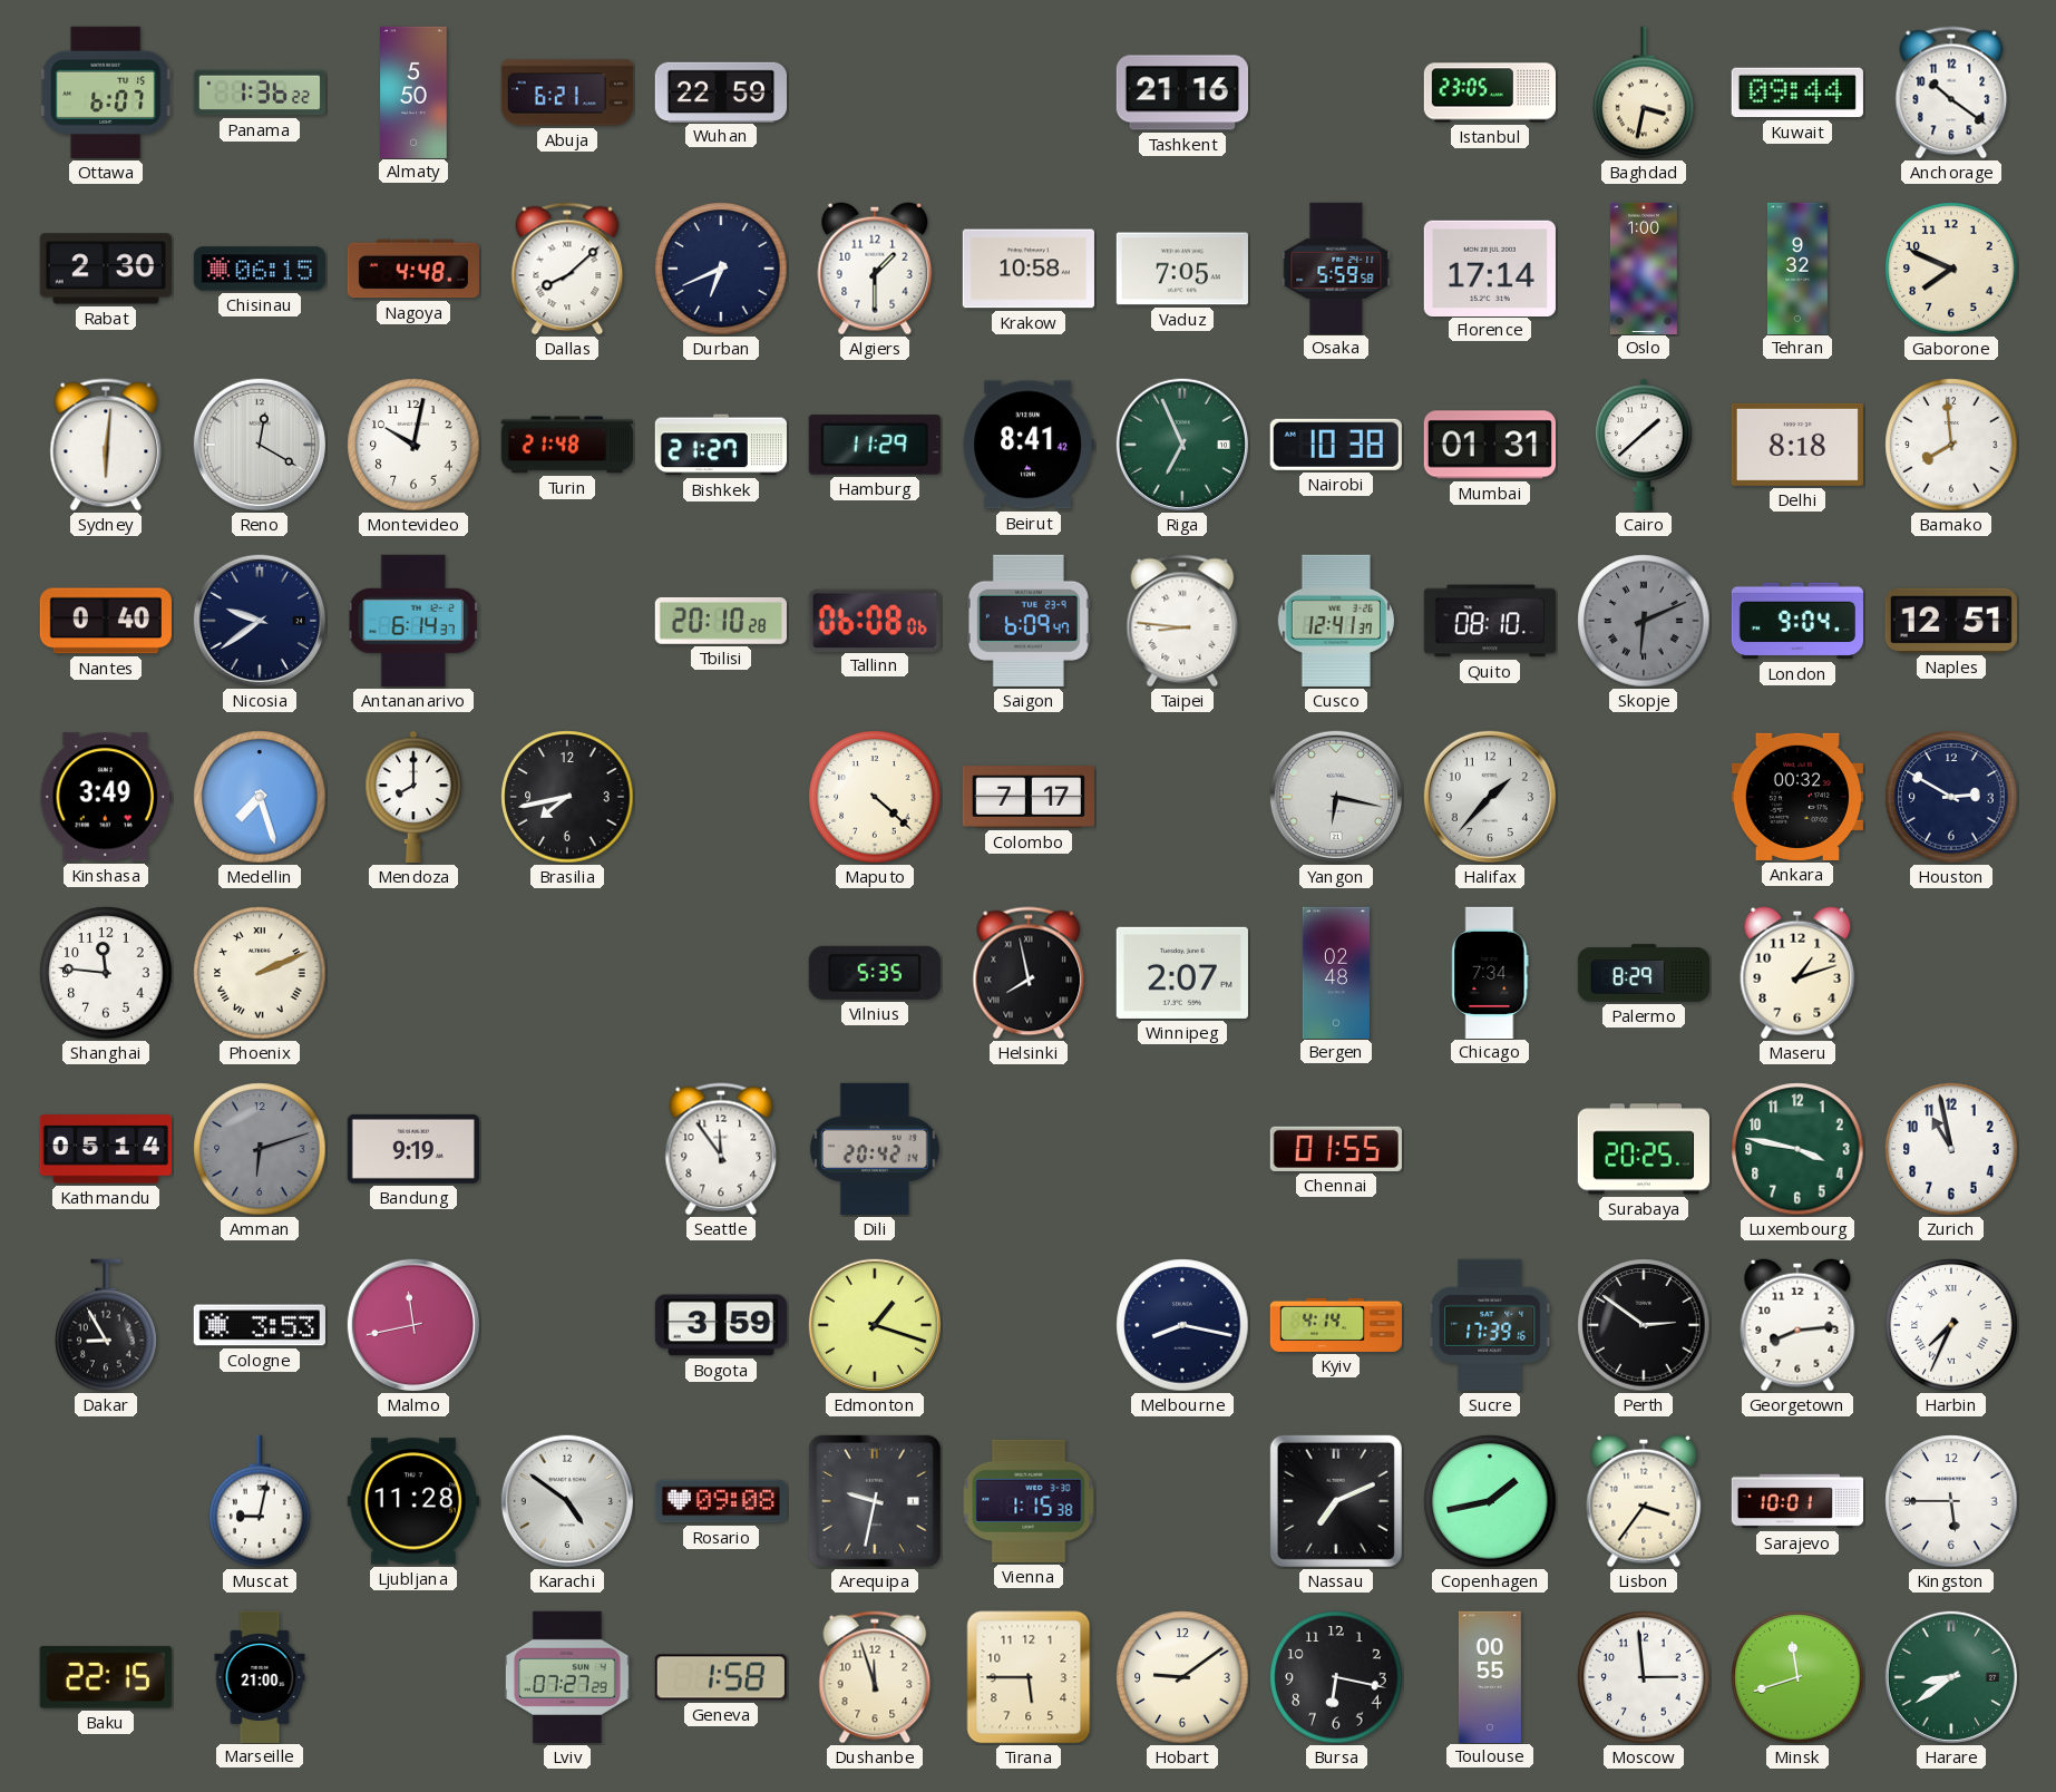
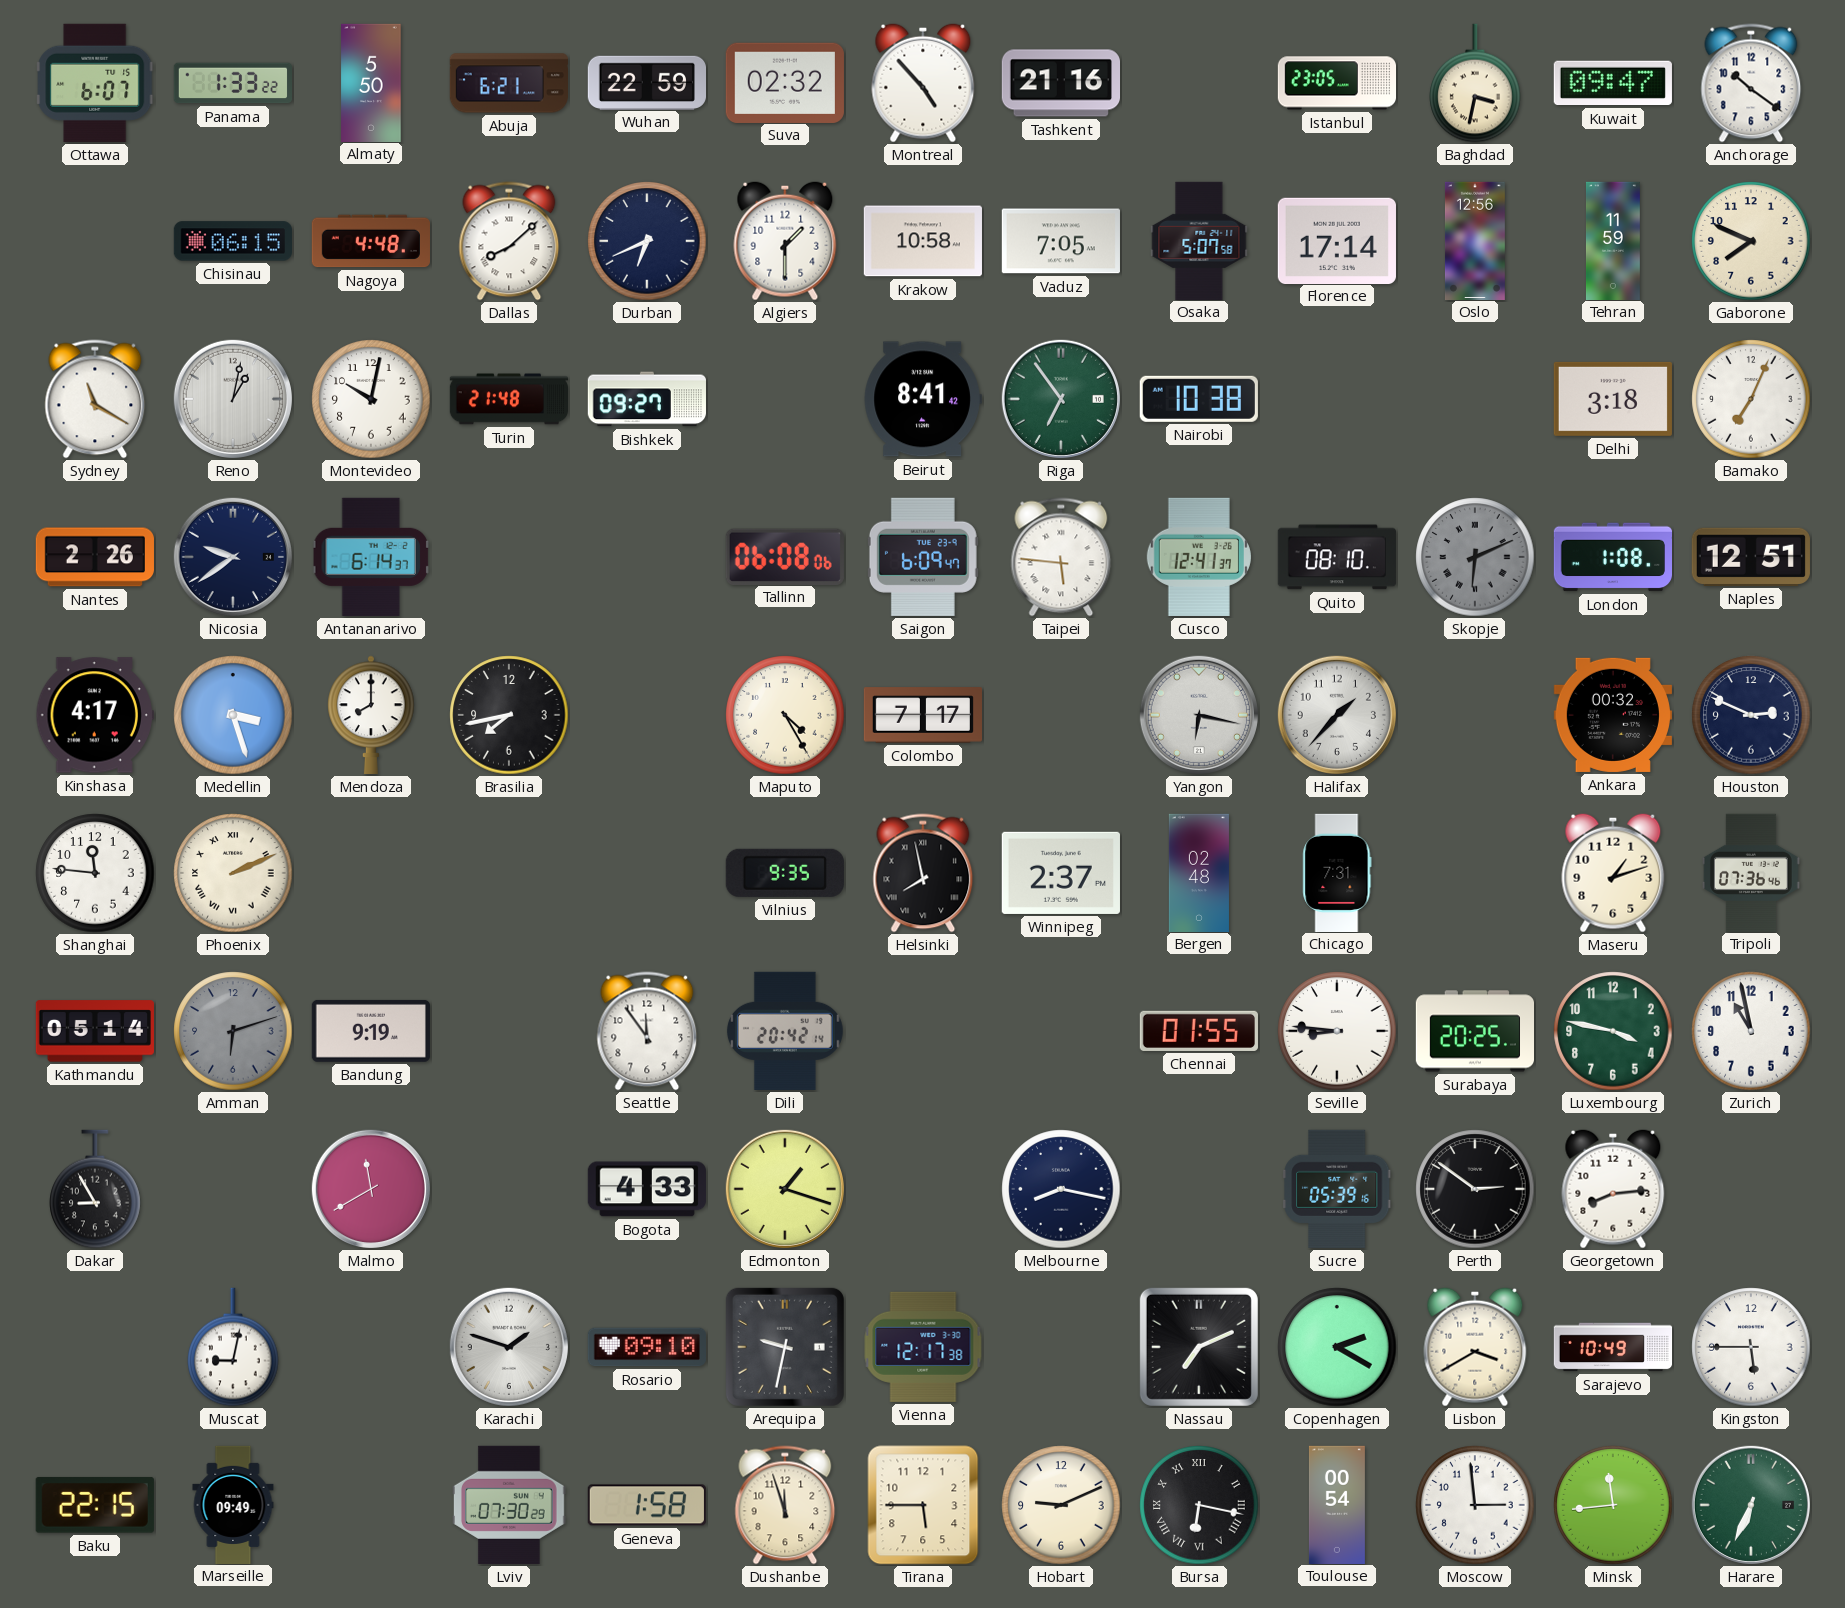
Panama: 1:36 -> 1:33
Suva: none -> 02:32
Montreal: none -> 4:53
Kuwait: 09:44 -> 09:47
Rabat: 2:30 -> none
Osaka: 5:59 -> 5:07
Oslo: 1:00 -> 12:56
Tehran: 9:32 -> 11:59
Sydney: 6:01 -> 11:20
Reno: 12:20 -> 1:02
Bishkek: 21:27 -> 09:27
Hamburg: 11:29 -> none
Riga: 6:56 -> 6:54
Mumbai: 01:31 -> none
Cairo: 1:38 -> none
Delhi: 8:18 -> 3:18
Bamako: 7:59 -> 7:04
Nantes: 0:40 -> 2:26
Tbilisi: 20:10 -> none
Taipei: 8:46 -> 5:46
London: 9:04 -> 1:08
Kinshasa: 3:49 -> 4:17
Medellin: 7:27 -> 3:27
Maputo: 4:22 -> 4:25
Houston: 2:50 -> 2:49
Vilnius: 5:35 -> 9:35
Winnipeg: 2:07 -> 2:37
Chicago: 7:34 -> 7:31
Palermo: 8:29 -> none
Tripoli: none -> 07:36
Seville: none -> 8:46
Cologne: 3:53 -> none
Malmo: 11:43 -> 11:40
Bogota: 3:59 -> 4:33
Kyiv: 4:14 -> none
Sucre: 17:39 -> 05:39
Harbin: 7:34 -> none
Ljubljana: 11:28 -> none
Karachi: 4:51 -> 1:48
Rosario: 09:08 -> 09:10
Vienna: 1:15 -> 12:17
Copenhagen: 1:43 -> 2:20
Lisbon: 3:36 -> 3:40
Sarajevo: 10:01 -> 10:49
Marseille: 21:00 -> 09:49
Lviv: 07:27 -> 07:30
Hobart: 9:09 -> 9:11
Bursa numerals: Arabic -> Roman
Toulouse: 00:55 -> 00:54
Minsk: 11:42 -> 11:44
Harare: 8:39 -> 6:34
